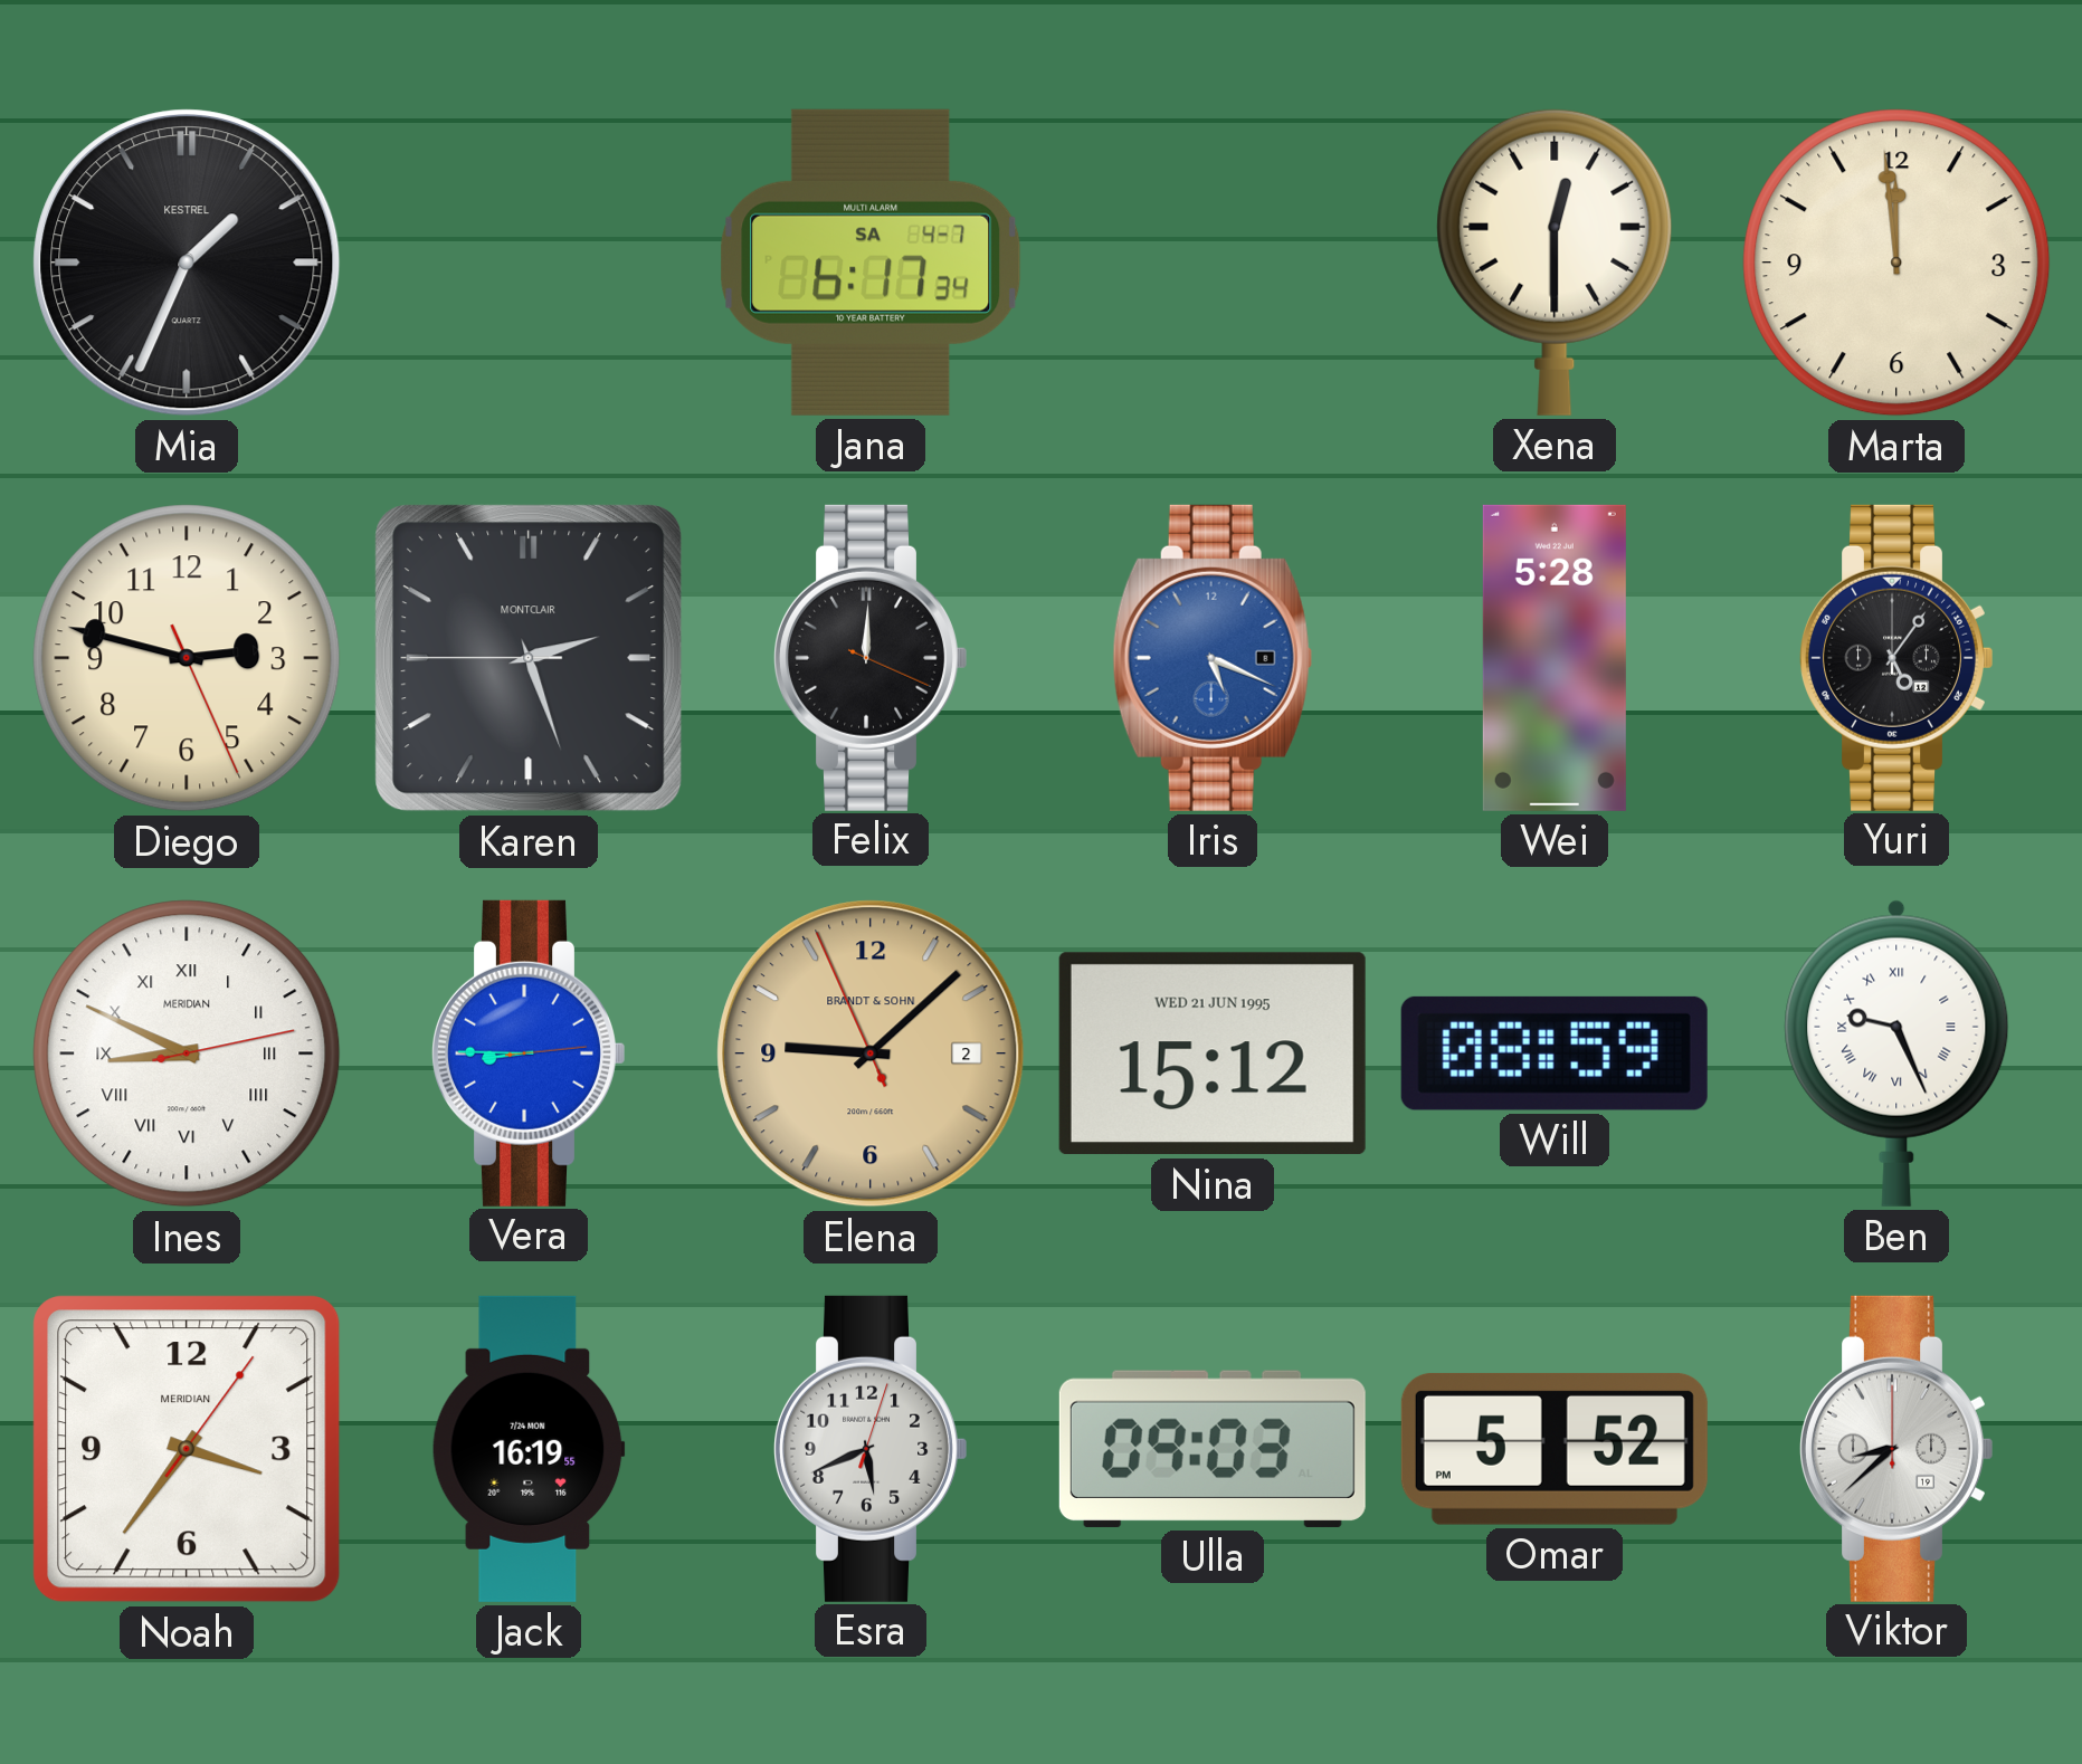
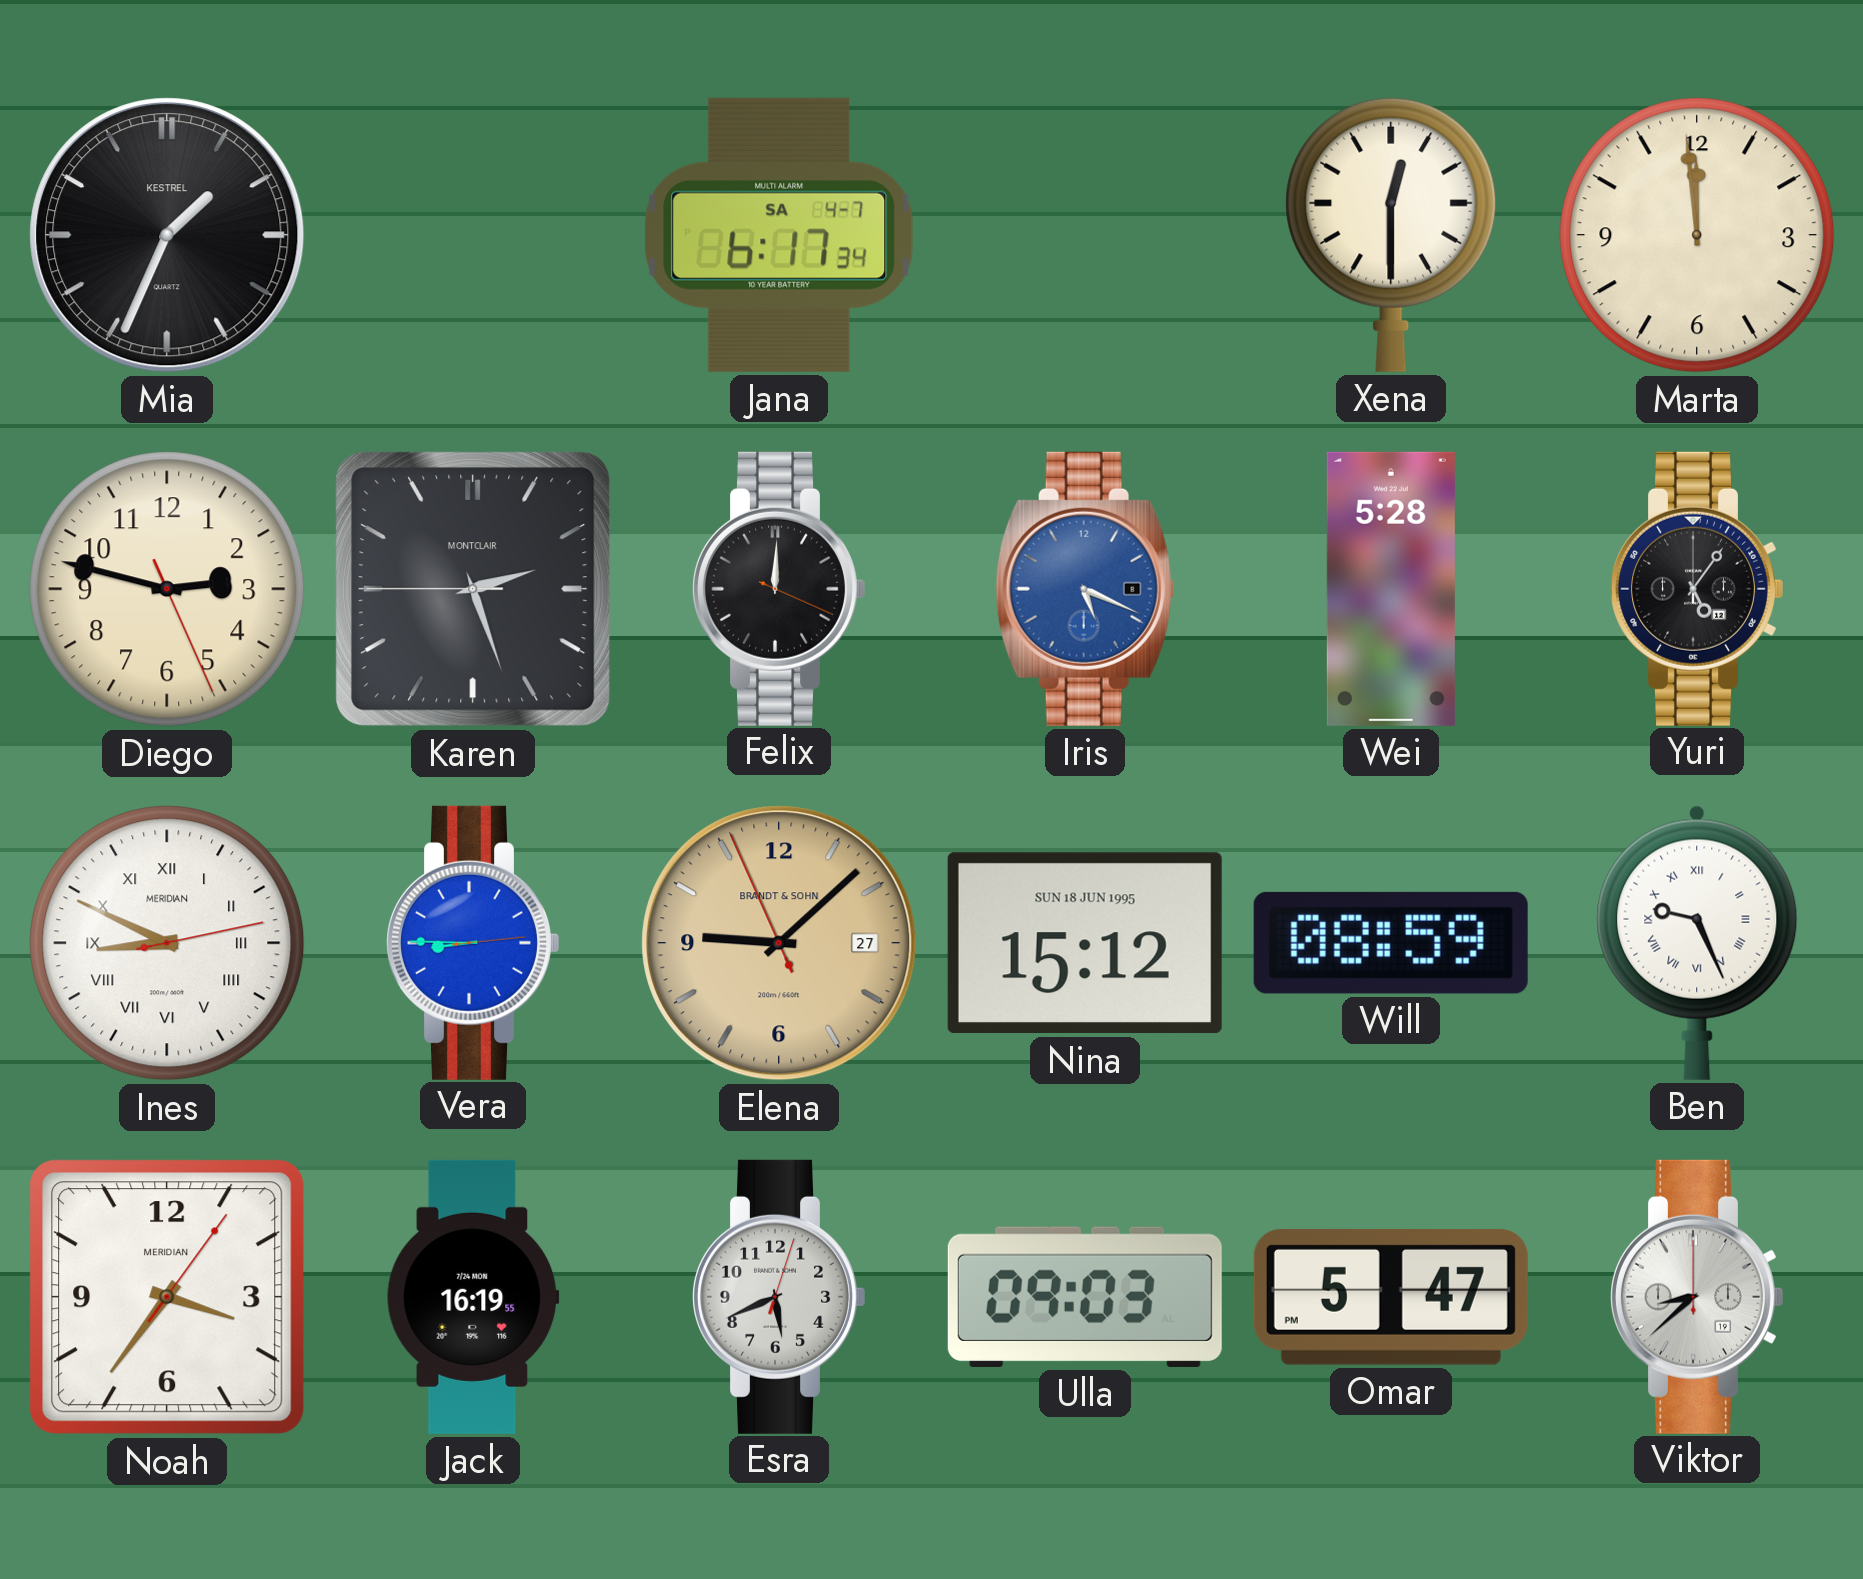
Elena date: 2 -> 27
Nina date: WED 21 JUN 1995 -> SUN 18 JUN 1995
Omar: 5:52 -> 5:47
